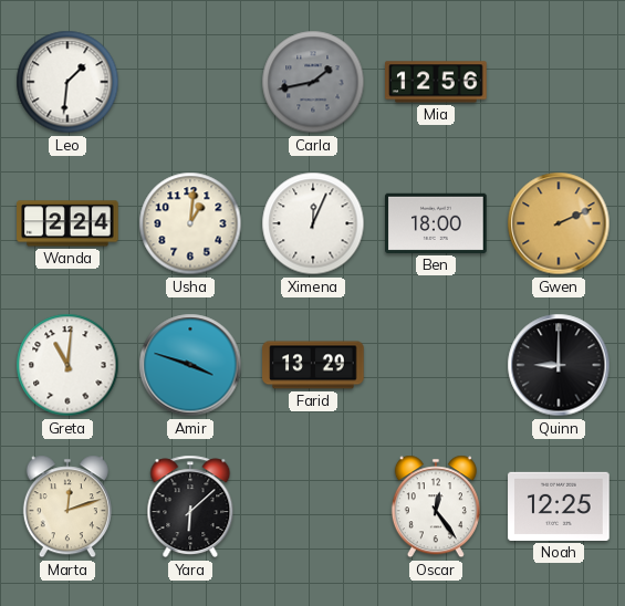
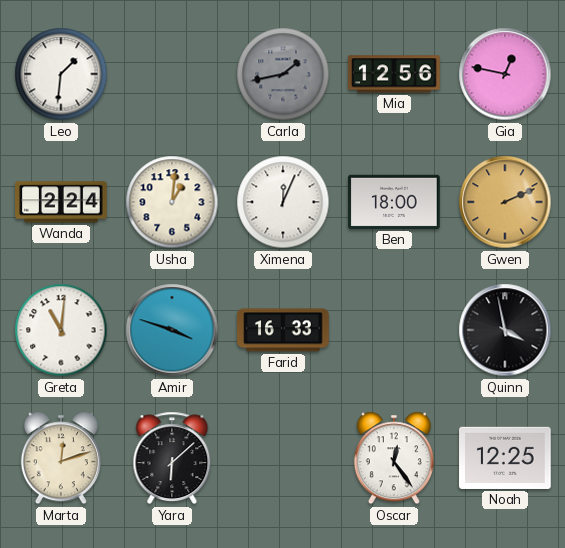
Gia: none -> 12:47
Farid: 13:29 -> 16:33
Quinn: 9:00 -> 3:58
